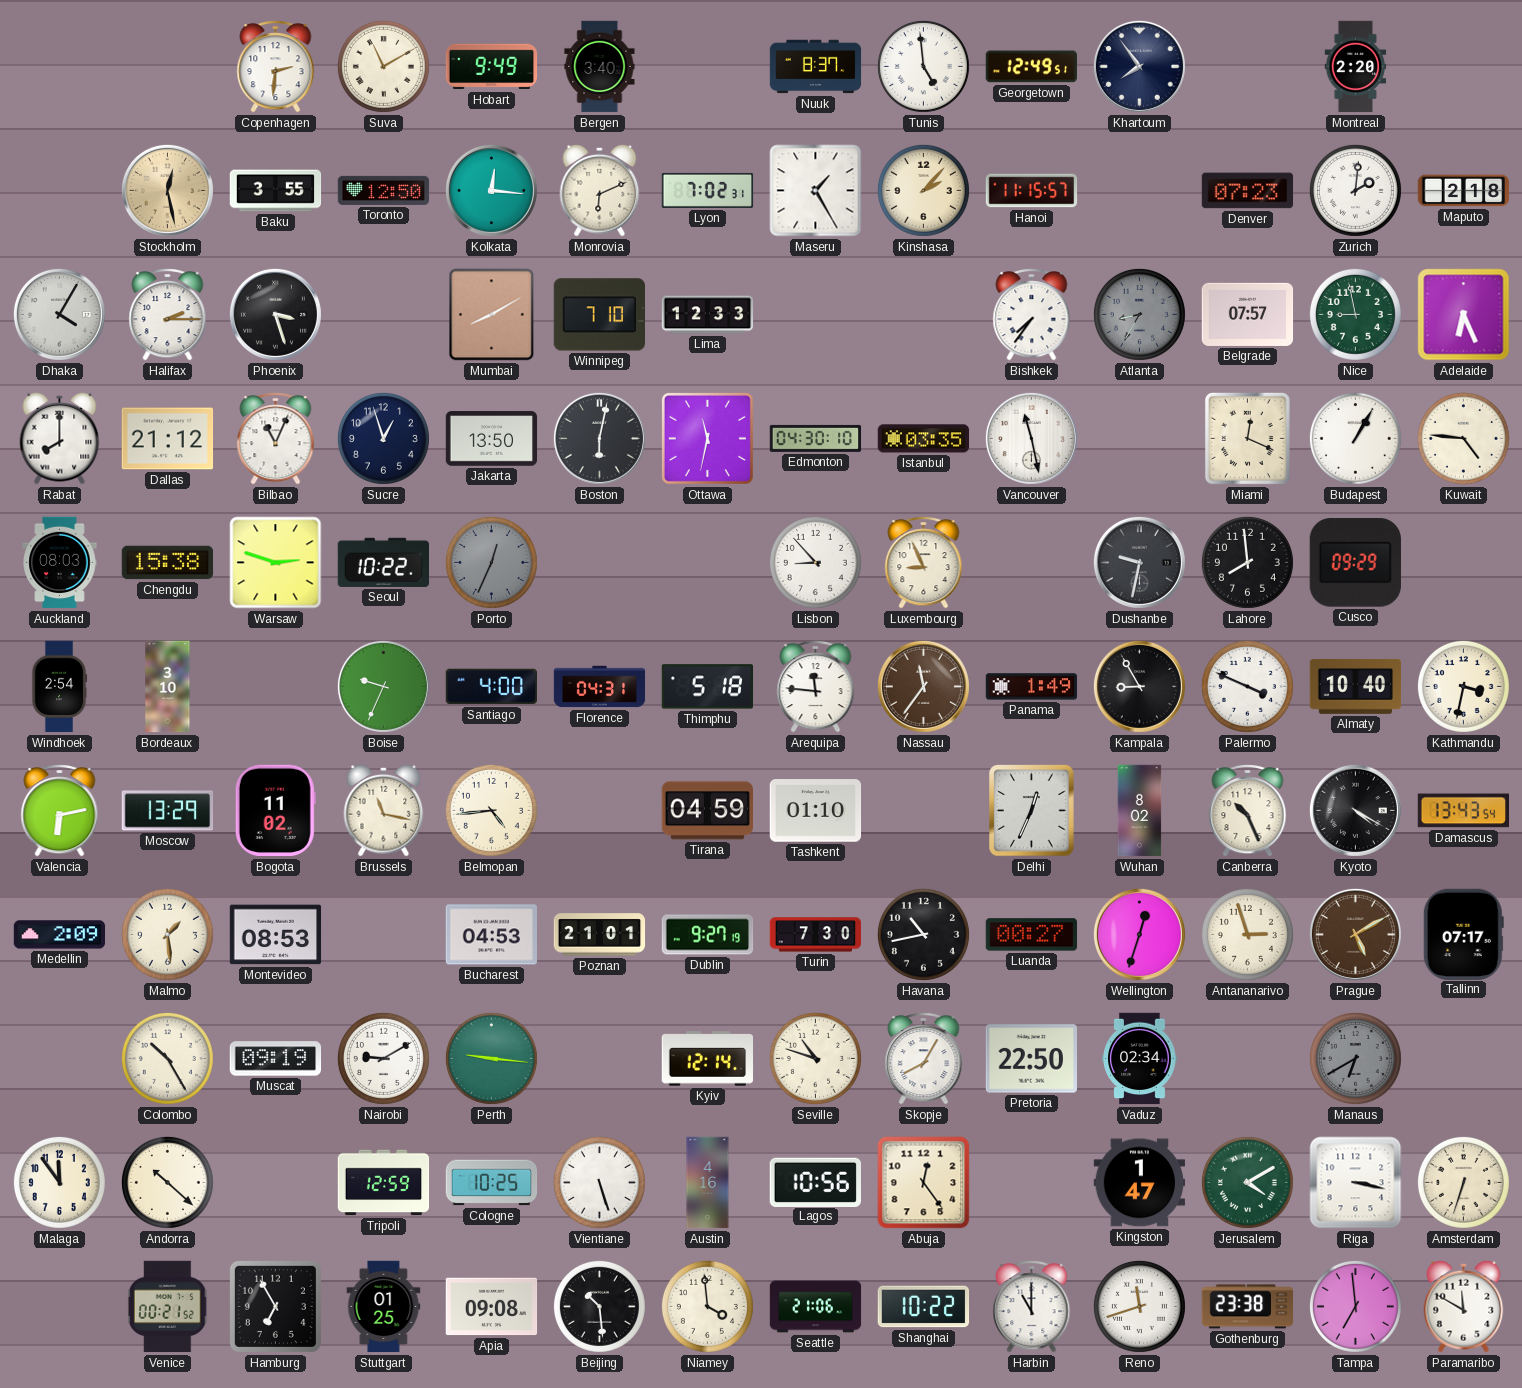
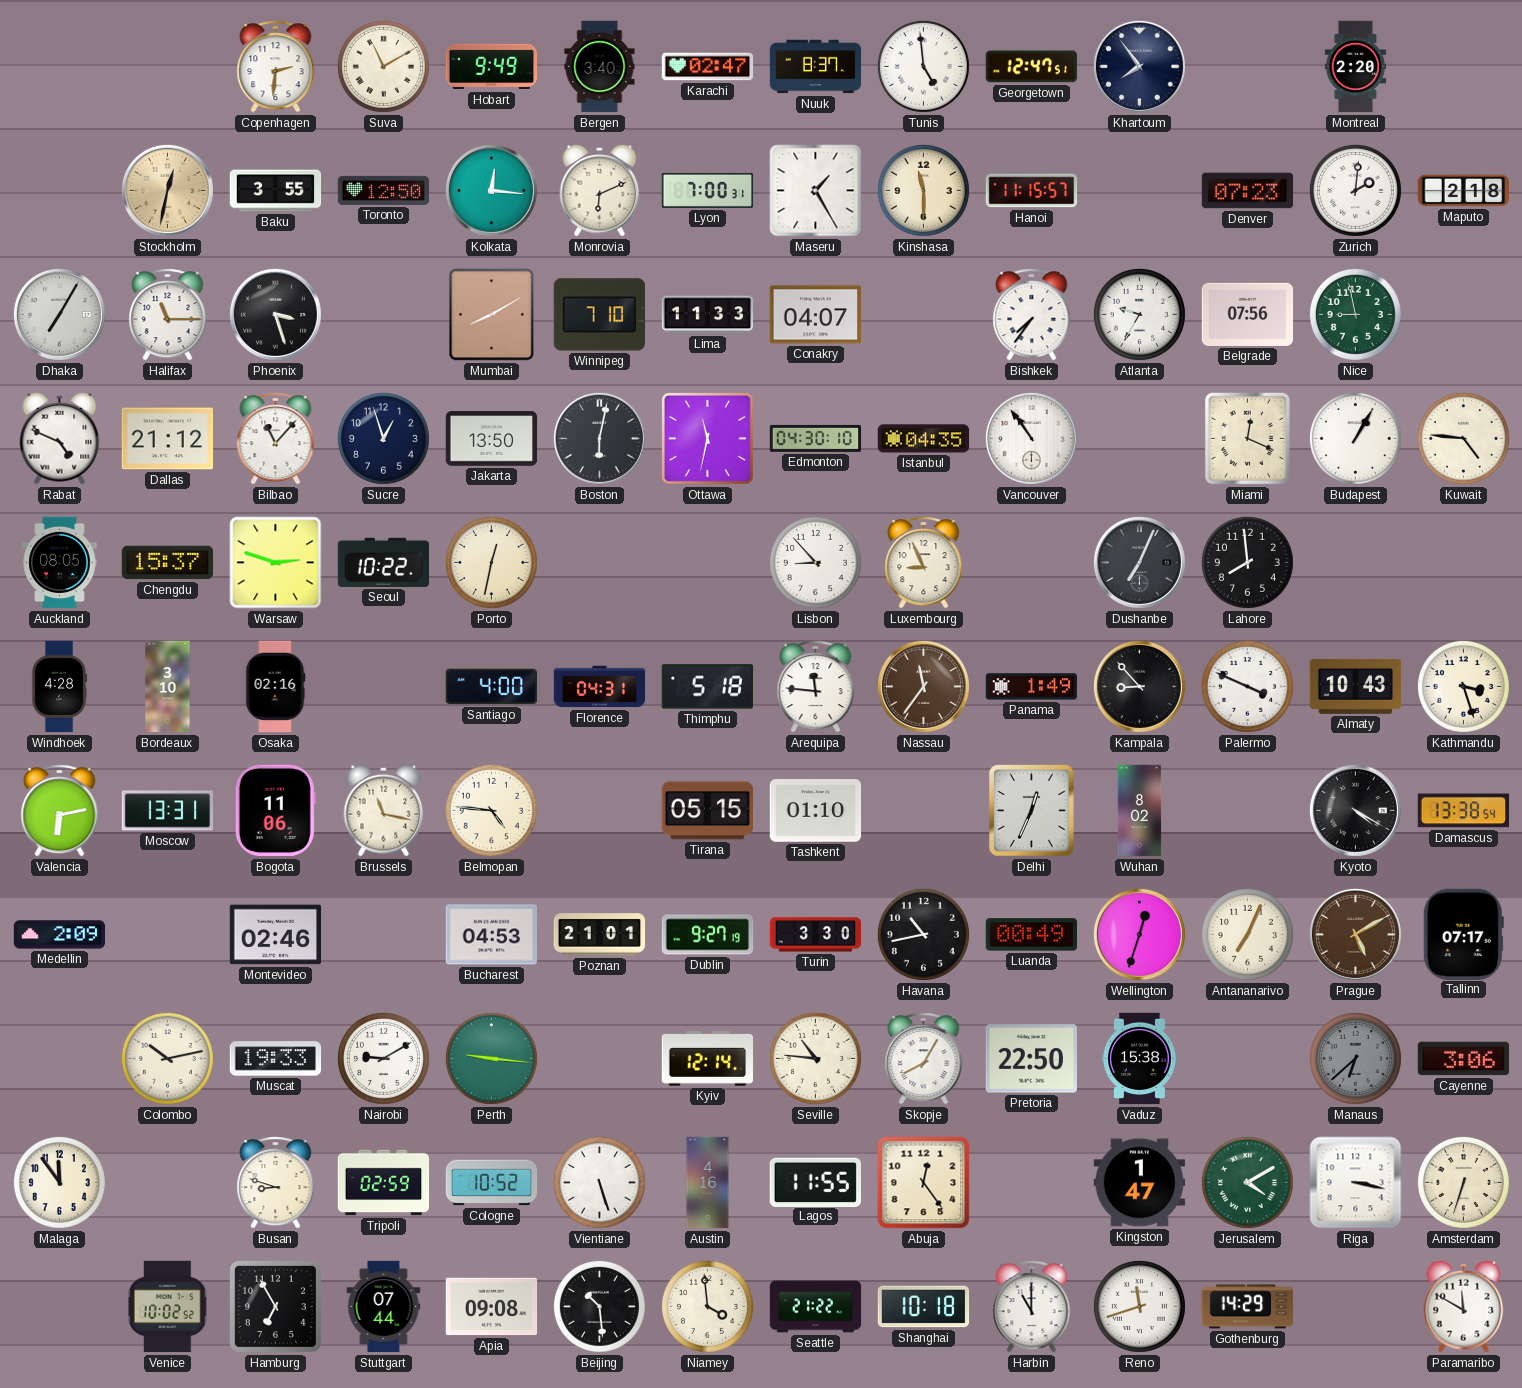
Karachi: none -> 02:47
Georgetown: 12:49 -> 12:47
Stockholm: 12:28 -> 12:32
Lyon: 7:02 -> 7:00
Kinshasa: 2:07 -> 11:30
Dhaka: 4:05 -> 7:05
Halifax: 2:15 -> 11:15
Lima: 12:33 -> 11:33
Conakry: none -> 04:07
Atlanta: 8:35 -> 9:35
Atlanta dial: grey -> white
Belgrade: 07:57 -> 07:56
Adelaide: 6:26 -> none
Rabat: 8:00 -> 4:49
Bilbao: 11:04 -> 11:07
Istanbul: 03:35 -> 04:35
Vancouver: 11:28 -> 10:54
Auckland: 08:03 -> 08:05
Chengdu: 15:38 -> 15:37
Porto: 12:34 -> 12:32
Porto dial: grey -> cream
Dushanbe: 9:32 -> 7:04
Cusco: 09:29 -> none
Windhoek: 2:54 -> 4:28
Osaka: none -> 02:16
Boise: 9:34 -> none
Kampala: 8:55 -> 8:53
Almaty: 10:40 -> 10:43
Kathmandu: 3:32 -> 3:27
Moscow: 13:29 -> 13:31
Bogota: 11:02 -> 11:06
Belmopan: 4:44 -> 4:46
Tirana: 04:59 -> 05:15
Canberra: 10:26 -> none
Damascus: 13:43 -> 13:38
Malmo: 1:29 -> none
Montevideo: 08:53 -> 02:46
Turin: 7:30 -> 3:30
Luanda: 00:27 -> 00:49
Antananarivo: 2:57 -> 7:04
Colombo: 10:25 -> 10:13
Muscat: 09:19 -> 19:33
Seville: 10:48 -> 10:46
Vaduz: 02:34 -> 15:38
Manaus: 6:40 -> 6:38
Cayenne: none -> 3:06
Andorra: 10:22 -> none
Busan: none -> 8:48
Tripoli: 12:59 -> 02:59
Cologne: 10:25 -> 10:52
Lagos: 10:56 -> 11:55
Venice: 00:21 -> 10:02
Stuttgart: 01:25 -> 07:44
Seattle: 21:06 -> 21:22
Shanghai: 10:22 -> 10:18
Gothenburg: 23:38 -> 14:29
Tampa: 6:59 -> none
